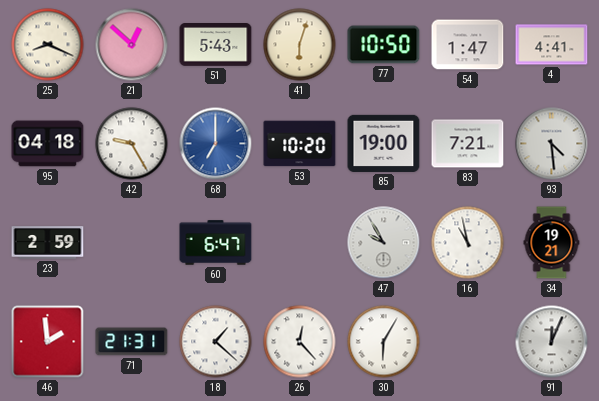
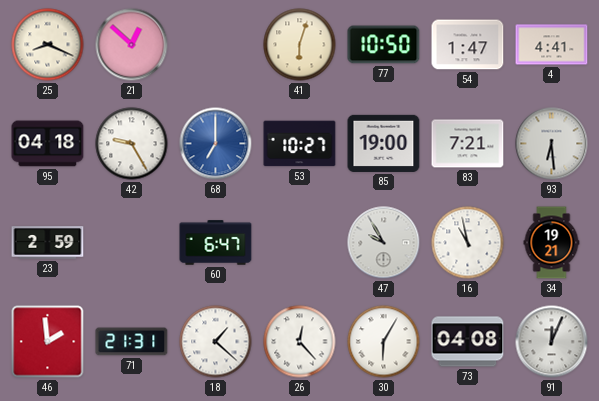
51: 5:43 -> none
53: 10:20 -> 10:27
93: 4:29 -> 6:29
73: none -> 04:08
